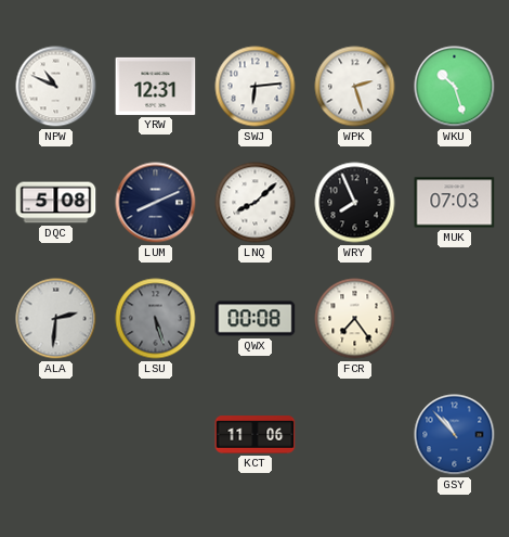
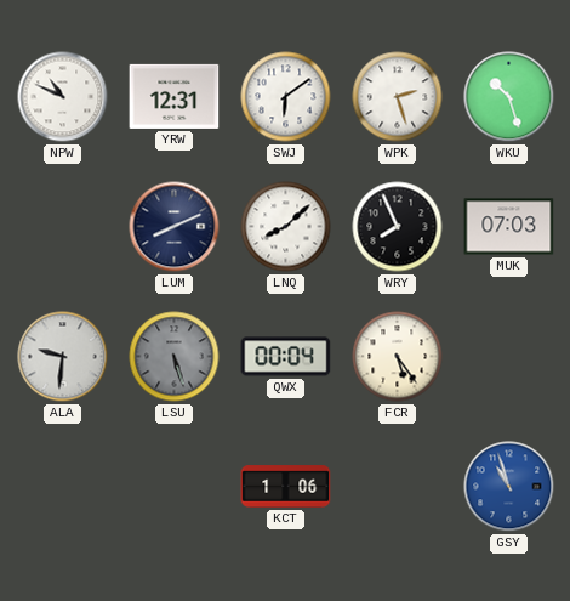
SWJ: 6:14 -> 6:09
DQC: 5:08 -> none
ALA: 2:31 -> 9:31
QWX: 00:08 -> 00:04
FCR: 7:24 -> 5:24
KCT: 11:06 -> 1:06
GSY: 10:53 -> 10:57
